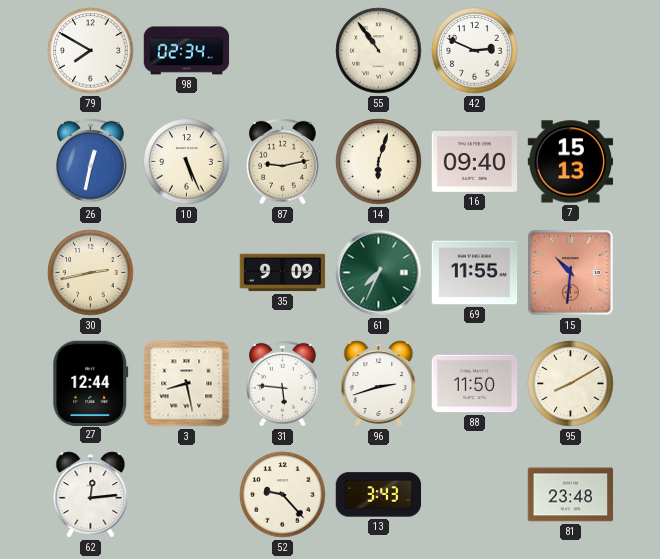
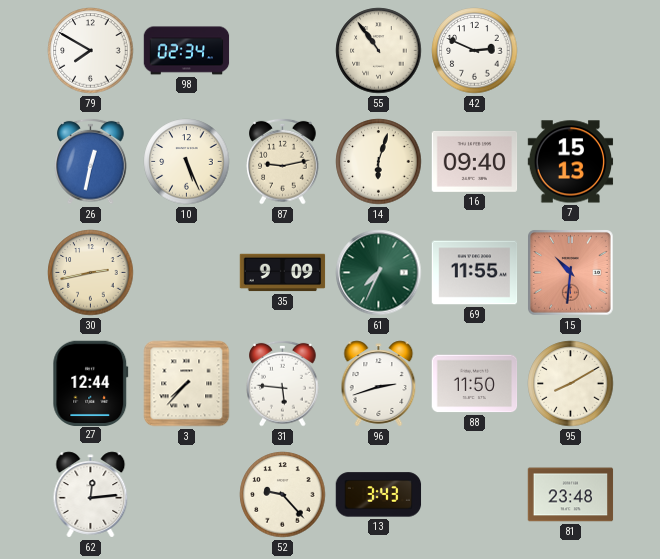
3: 8:28 -> 7:37
